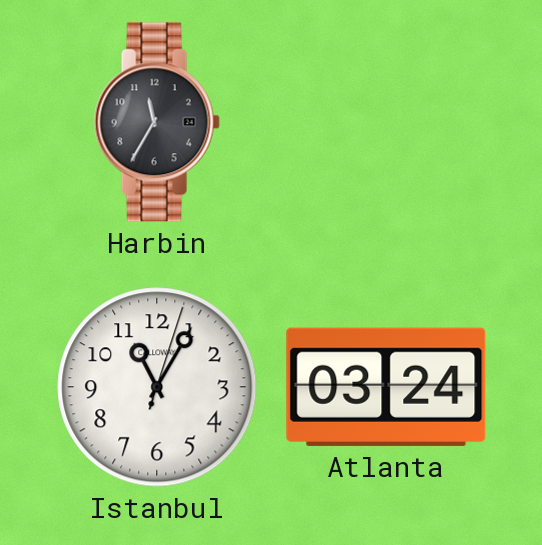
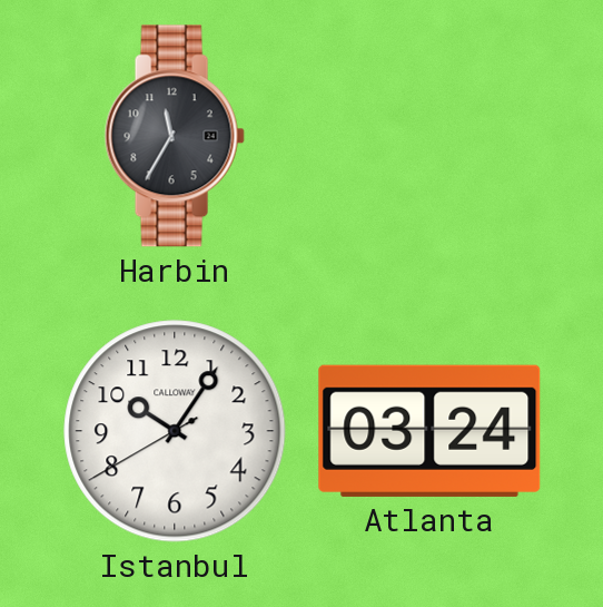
Istanbul: 11:05 -> 10:05
